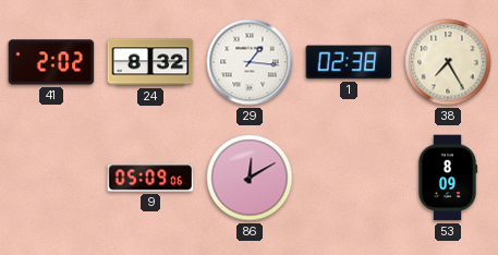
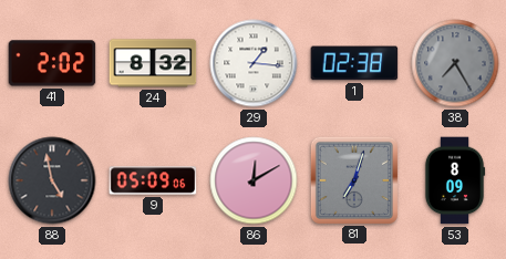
38 dial: cream -> grey
88: none -> 4:58
81: none -> 7:03
